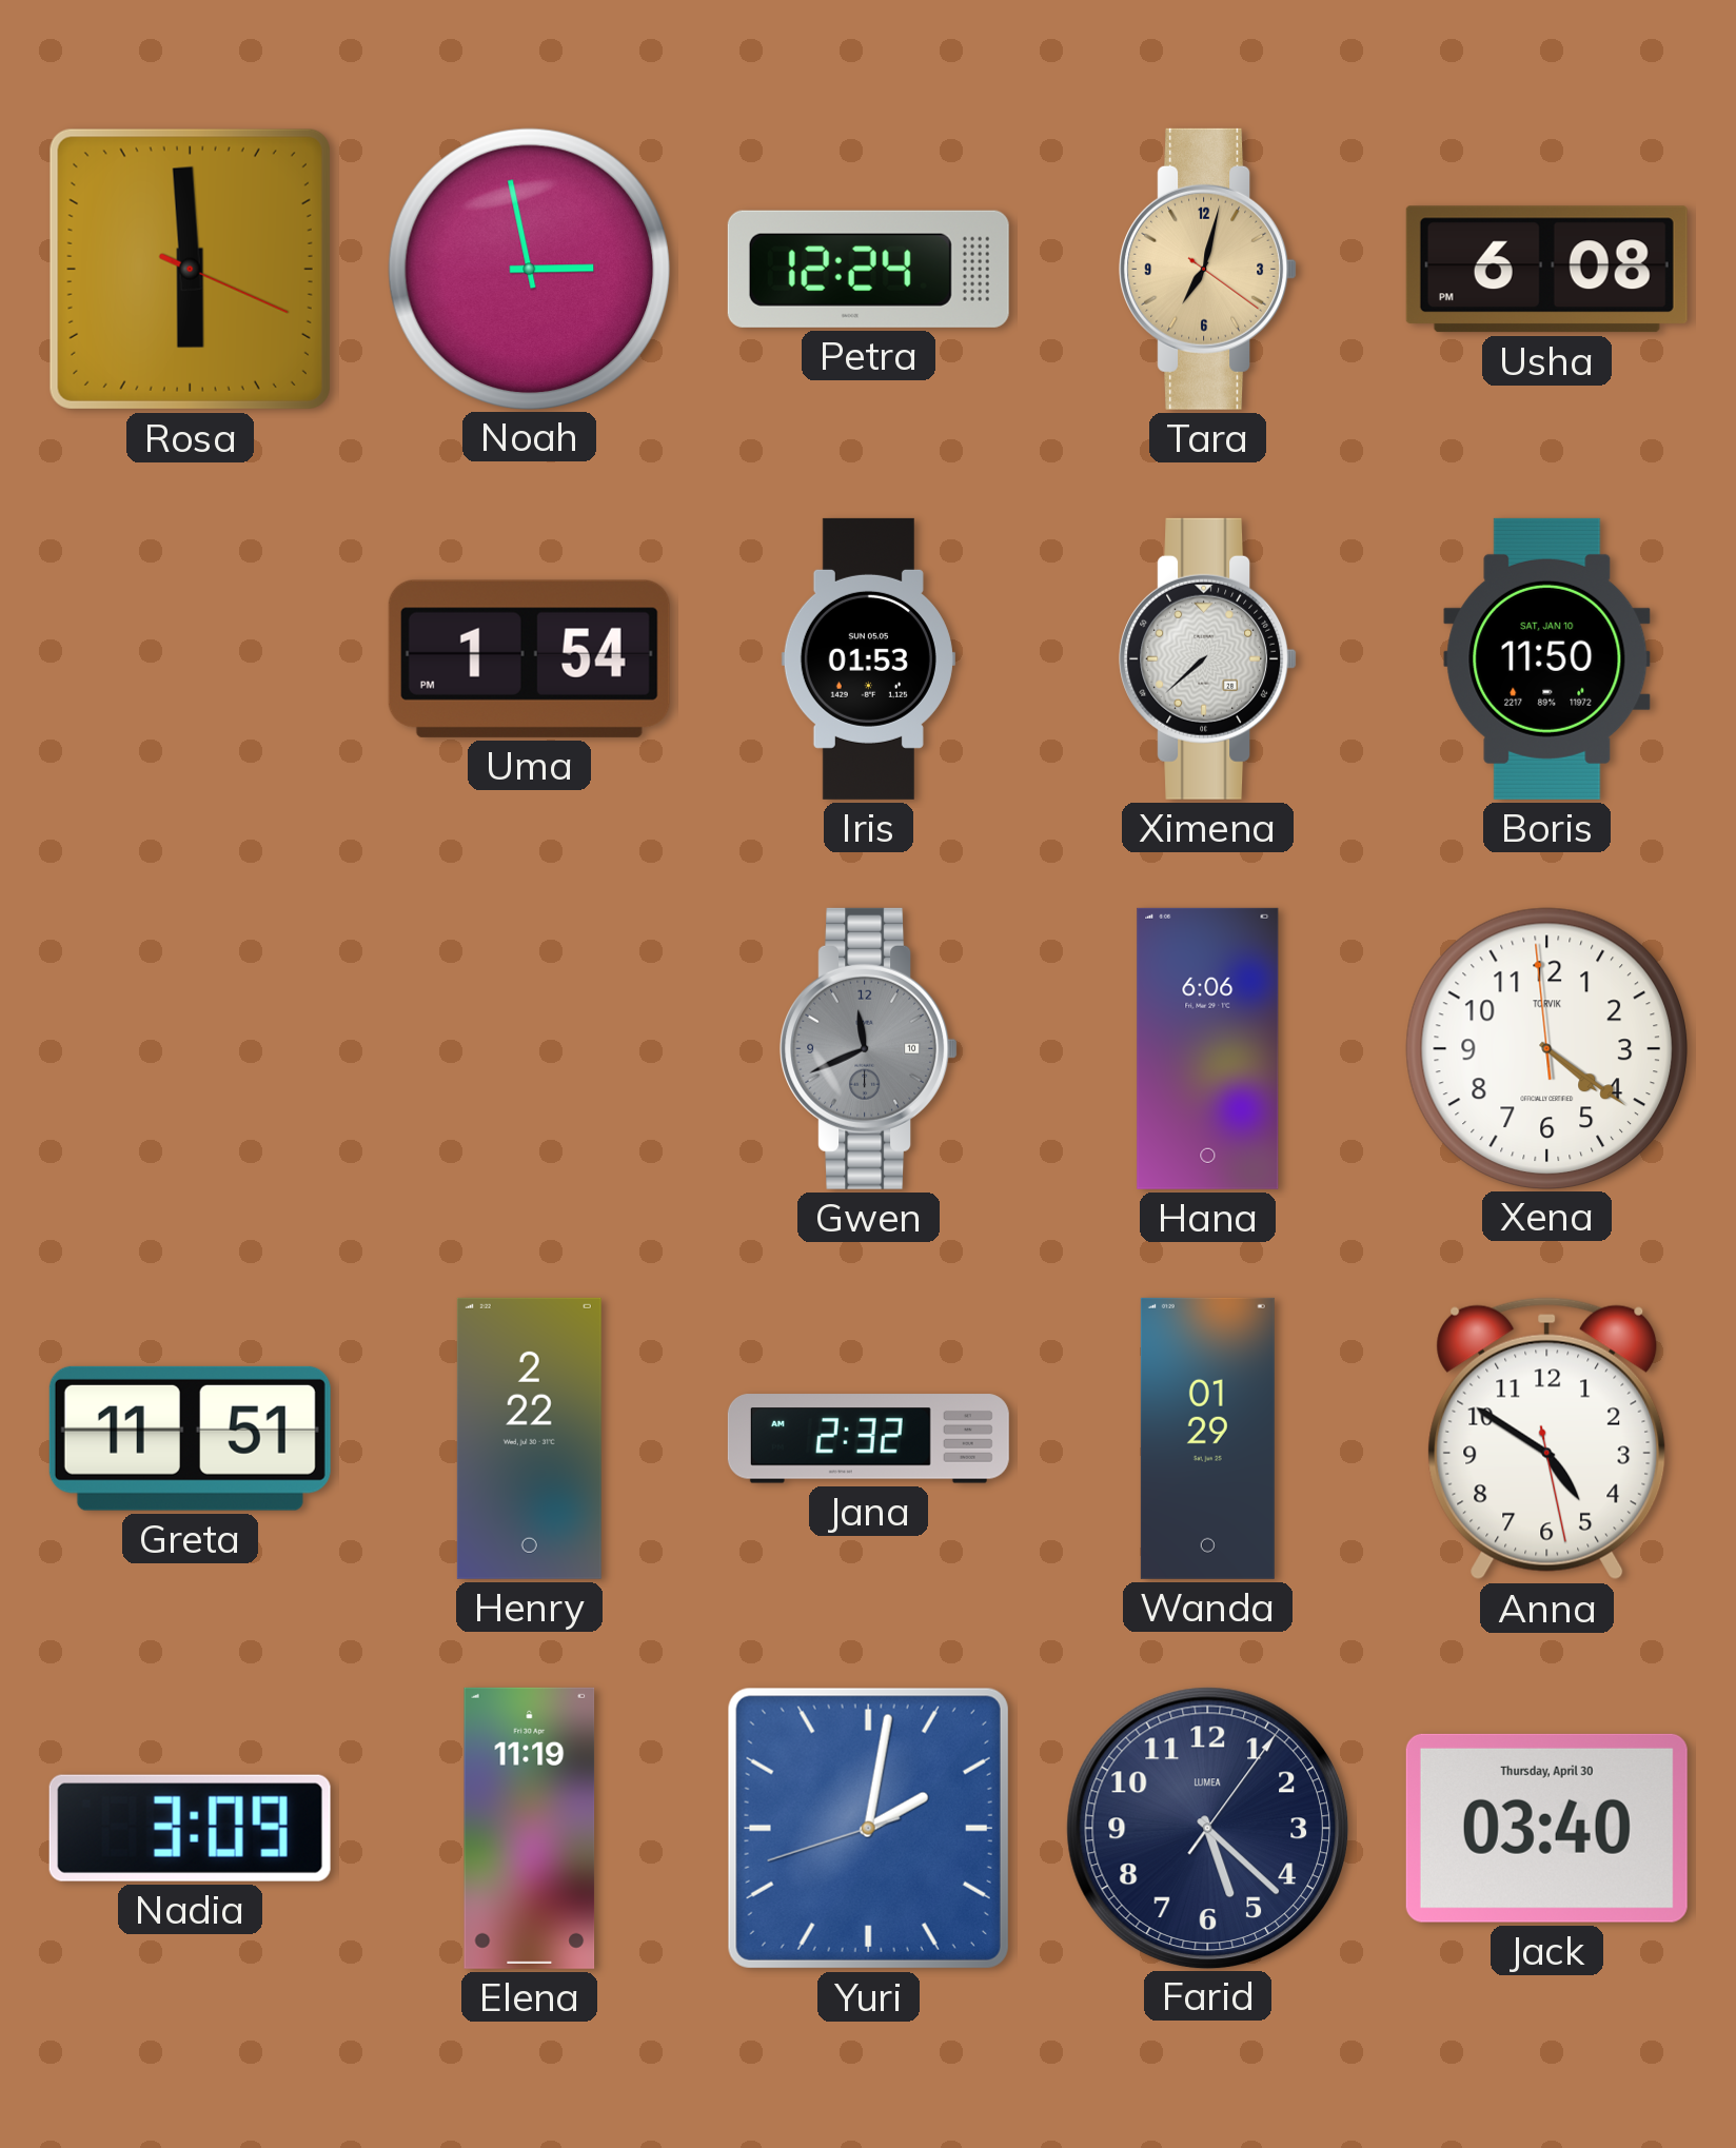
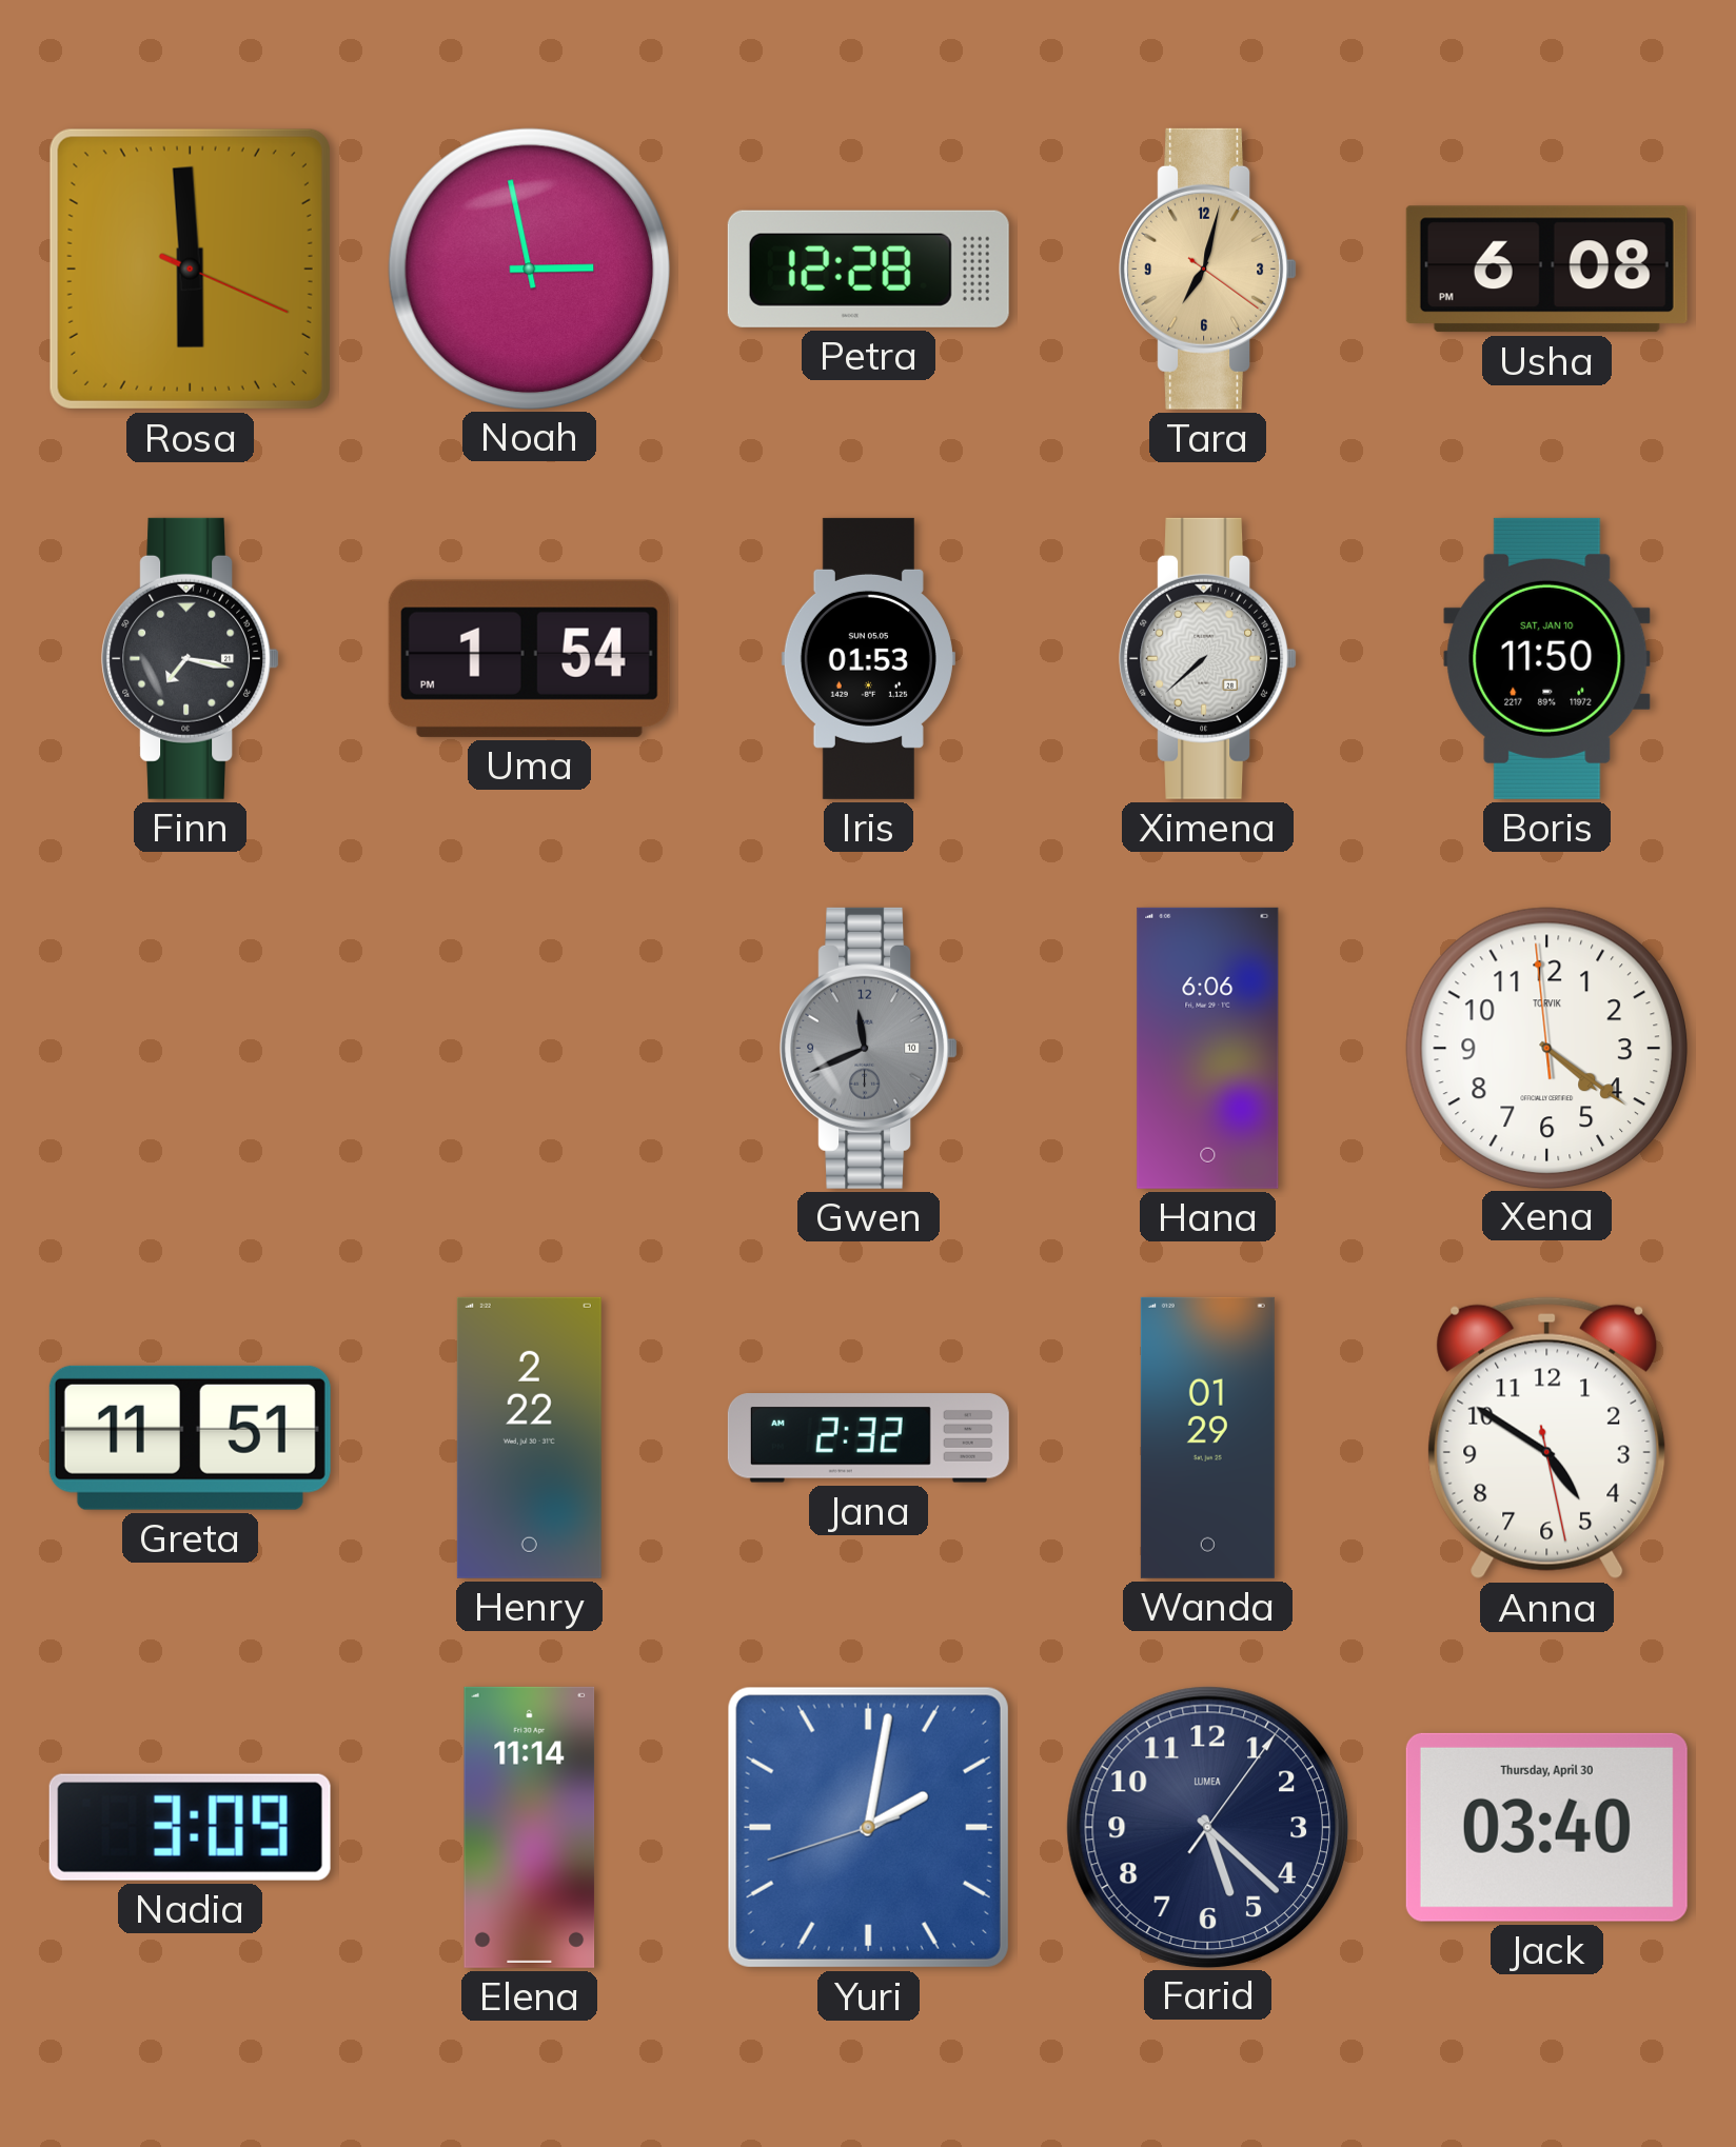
Petra: 12:24 -> 12:28
Finn: none -> 7:17
Elena: 11:19 -> 11:14
